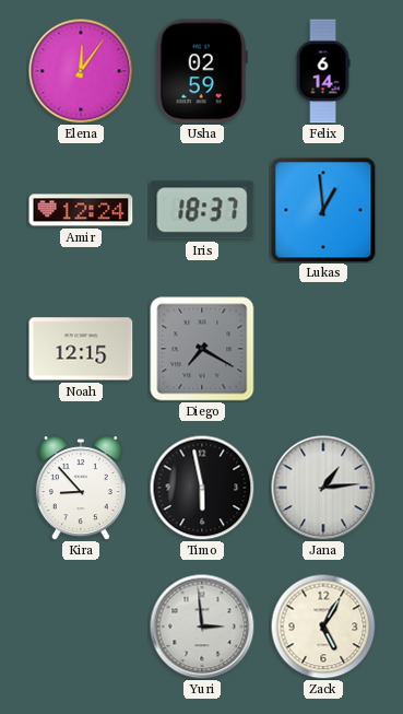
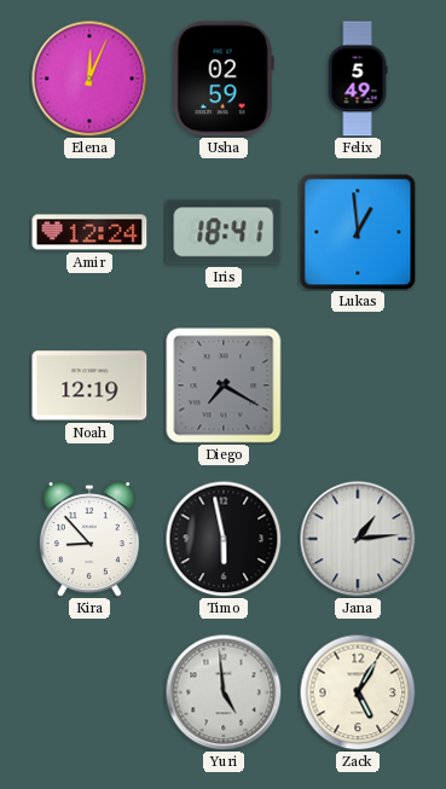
Elena: 12:06 -> 12:04
Felix: 6:14 -> 5:49
Iris: 18:37 -> 18:41
Noah: 12:15 -> 12:19
Yuri: 2:59 -> 4:59
